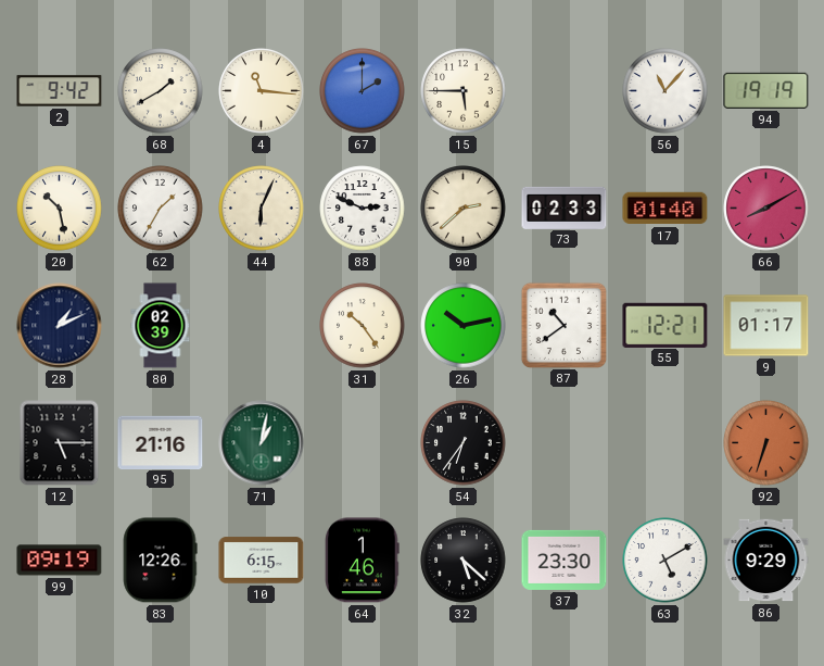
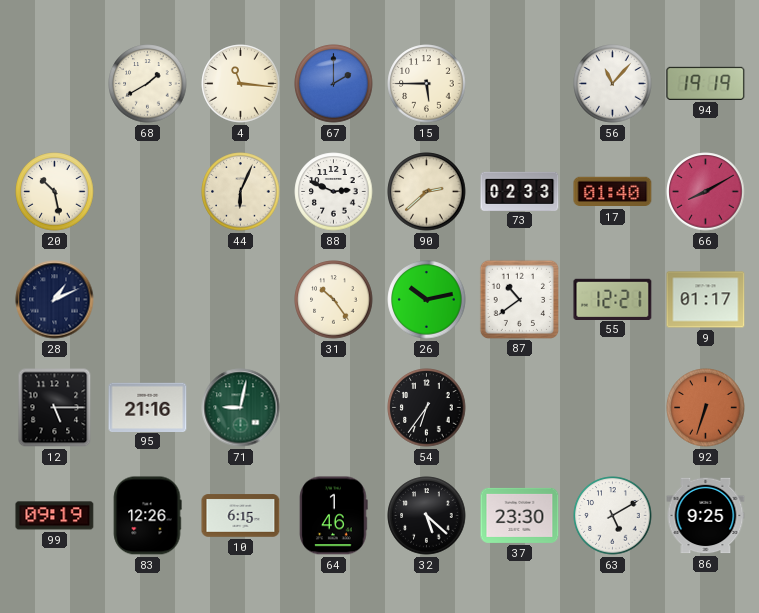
2: 9:42 -> none
62: 1:35 -> none
80: 02:39 -> none
71: 1:02 -> 9:02
86: 9:29 -> 9:25
